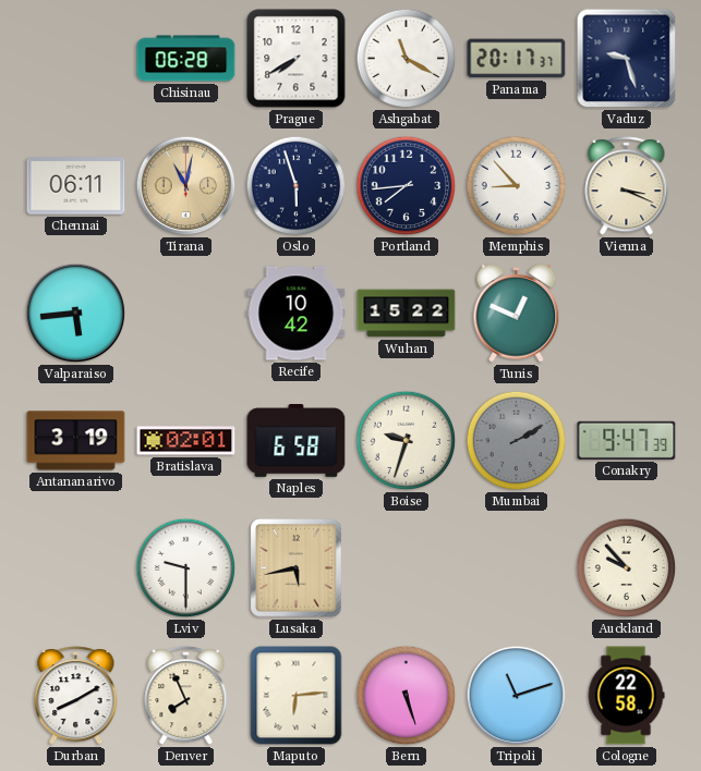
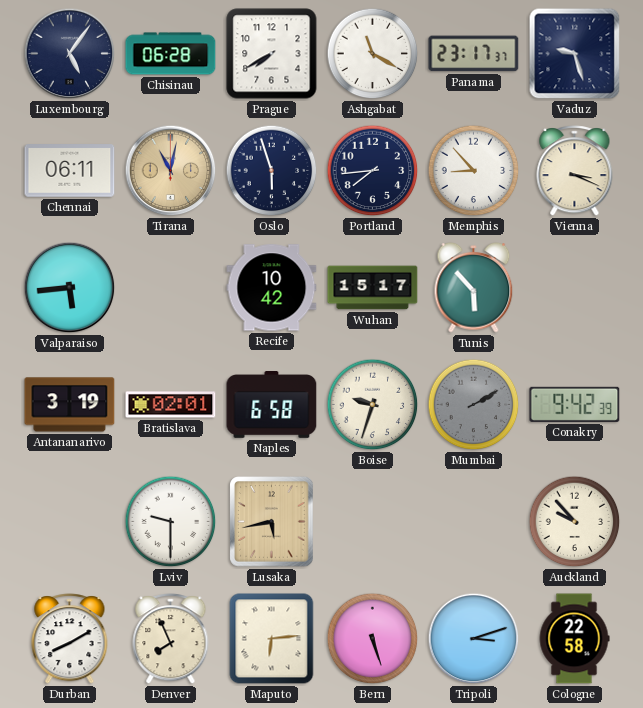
Luxembourg: none -> 5:06
Panama: 20:17 -> 23:17
Wuhan: 15:22 -> 15:17
Tunis: 12:49 -> 5:53
Conakry: 9:47 -> 9:42
Tripoli: 11:12 -> 3:12
